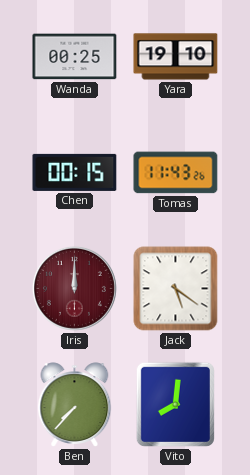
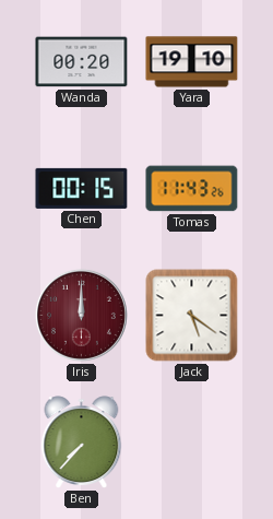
Wanda: 00:25 -> 00:20
Vito: 8:01 -> none
